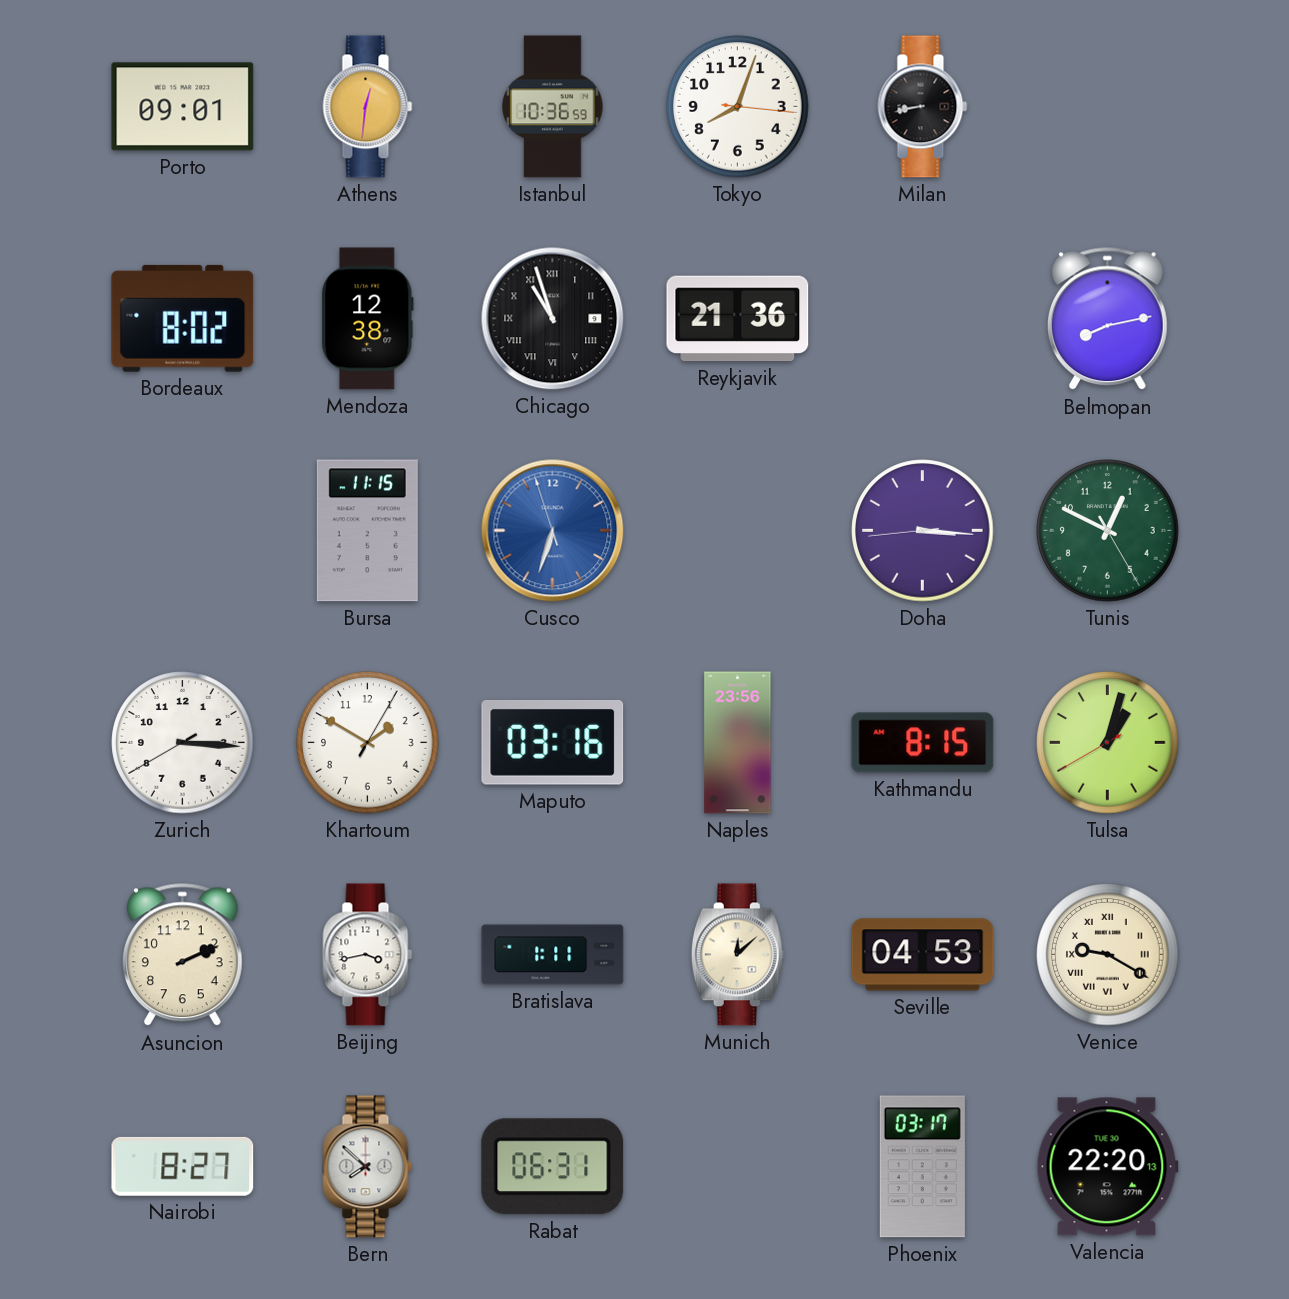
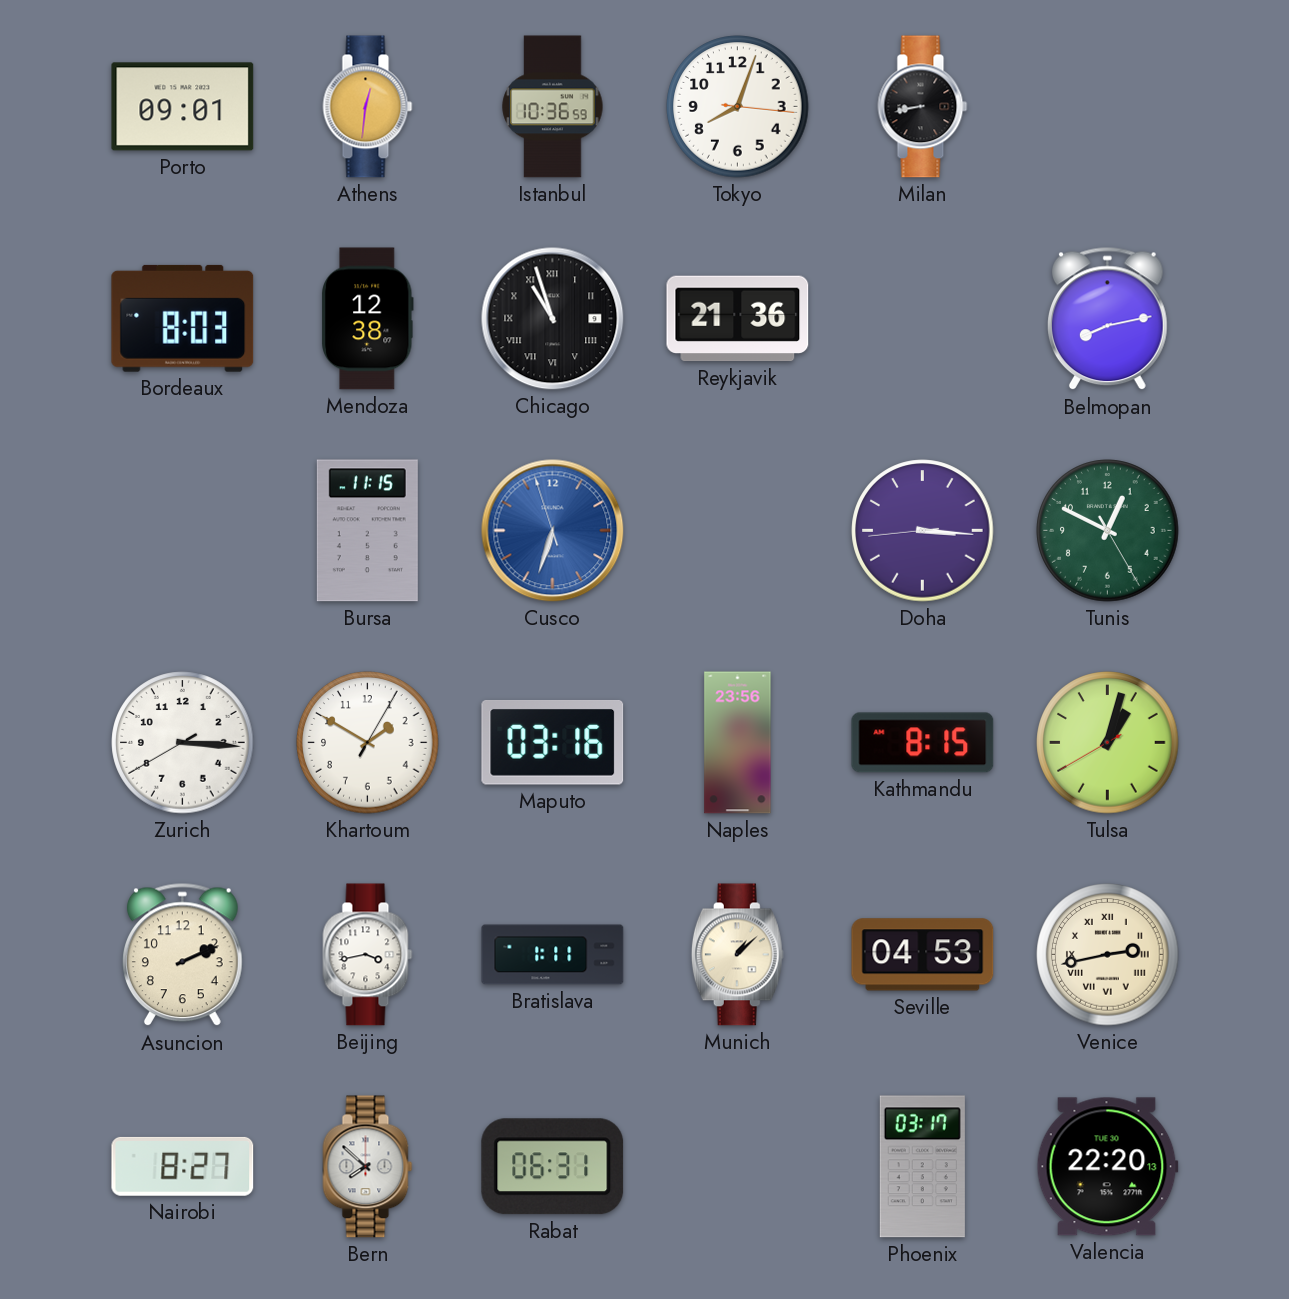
Bordeaux: 8:02 -> 8:03
Munich: 12:08 -> 1:08
Venice: 9:20 -> 2:43
